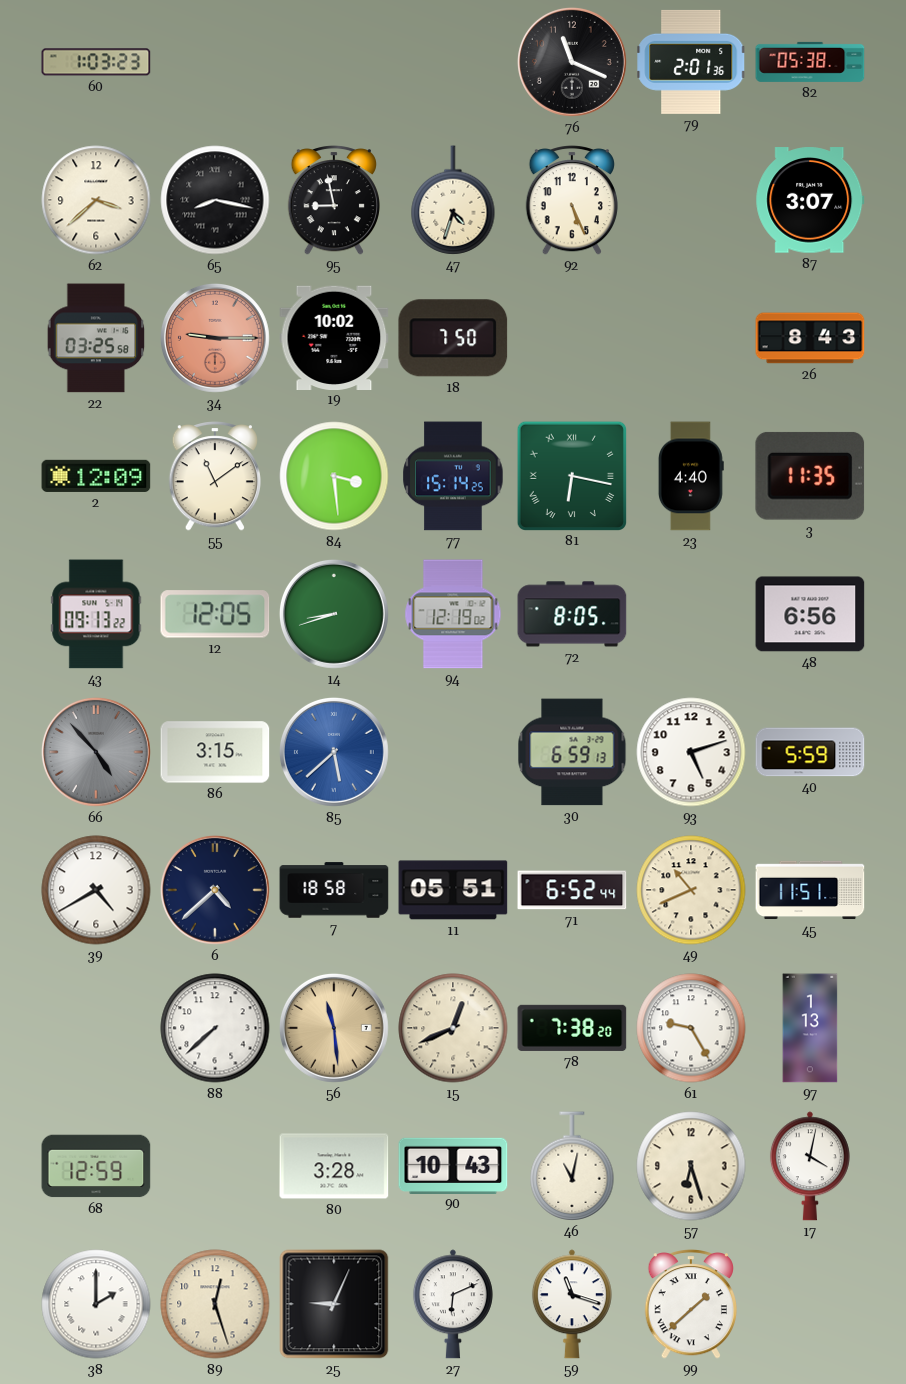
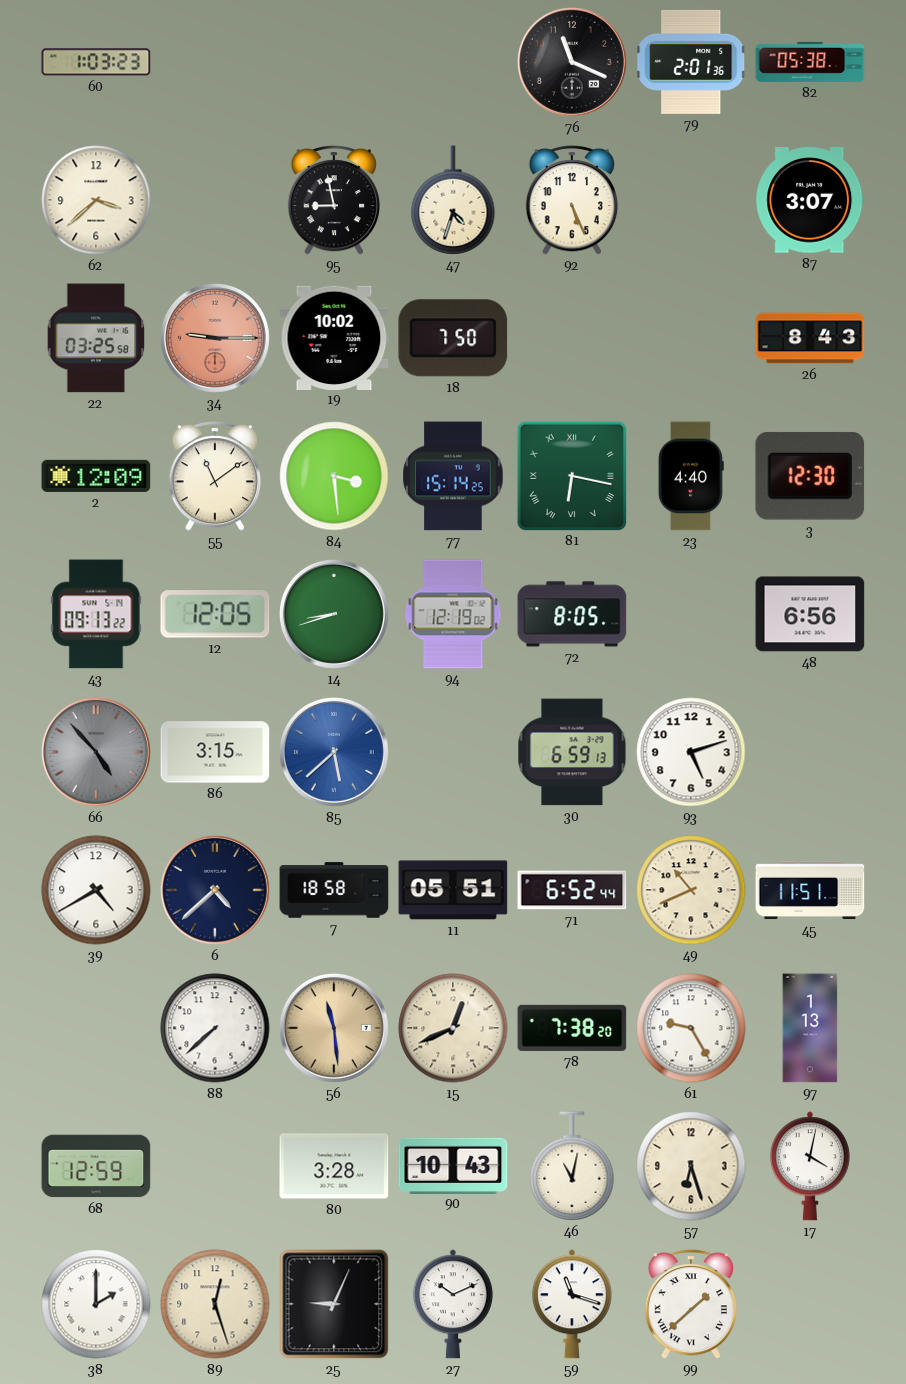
65: 8:17 -> none
3: 11:35 -> 12:30
40: 5:59 -> none
27: 6:11 -> 10:11
